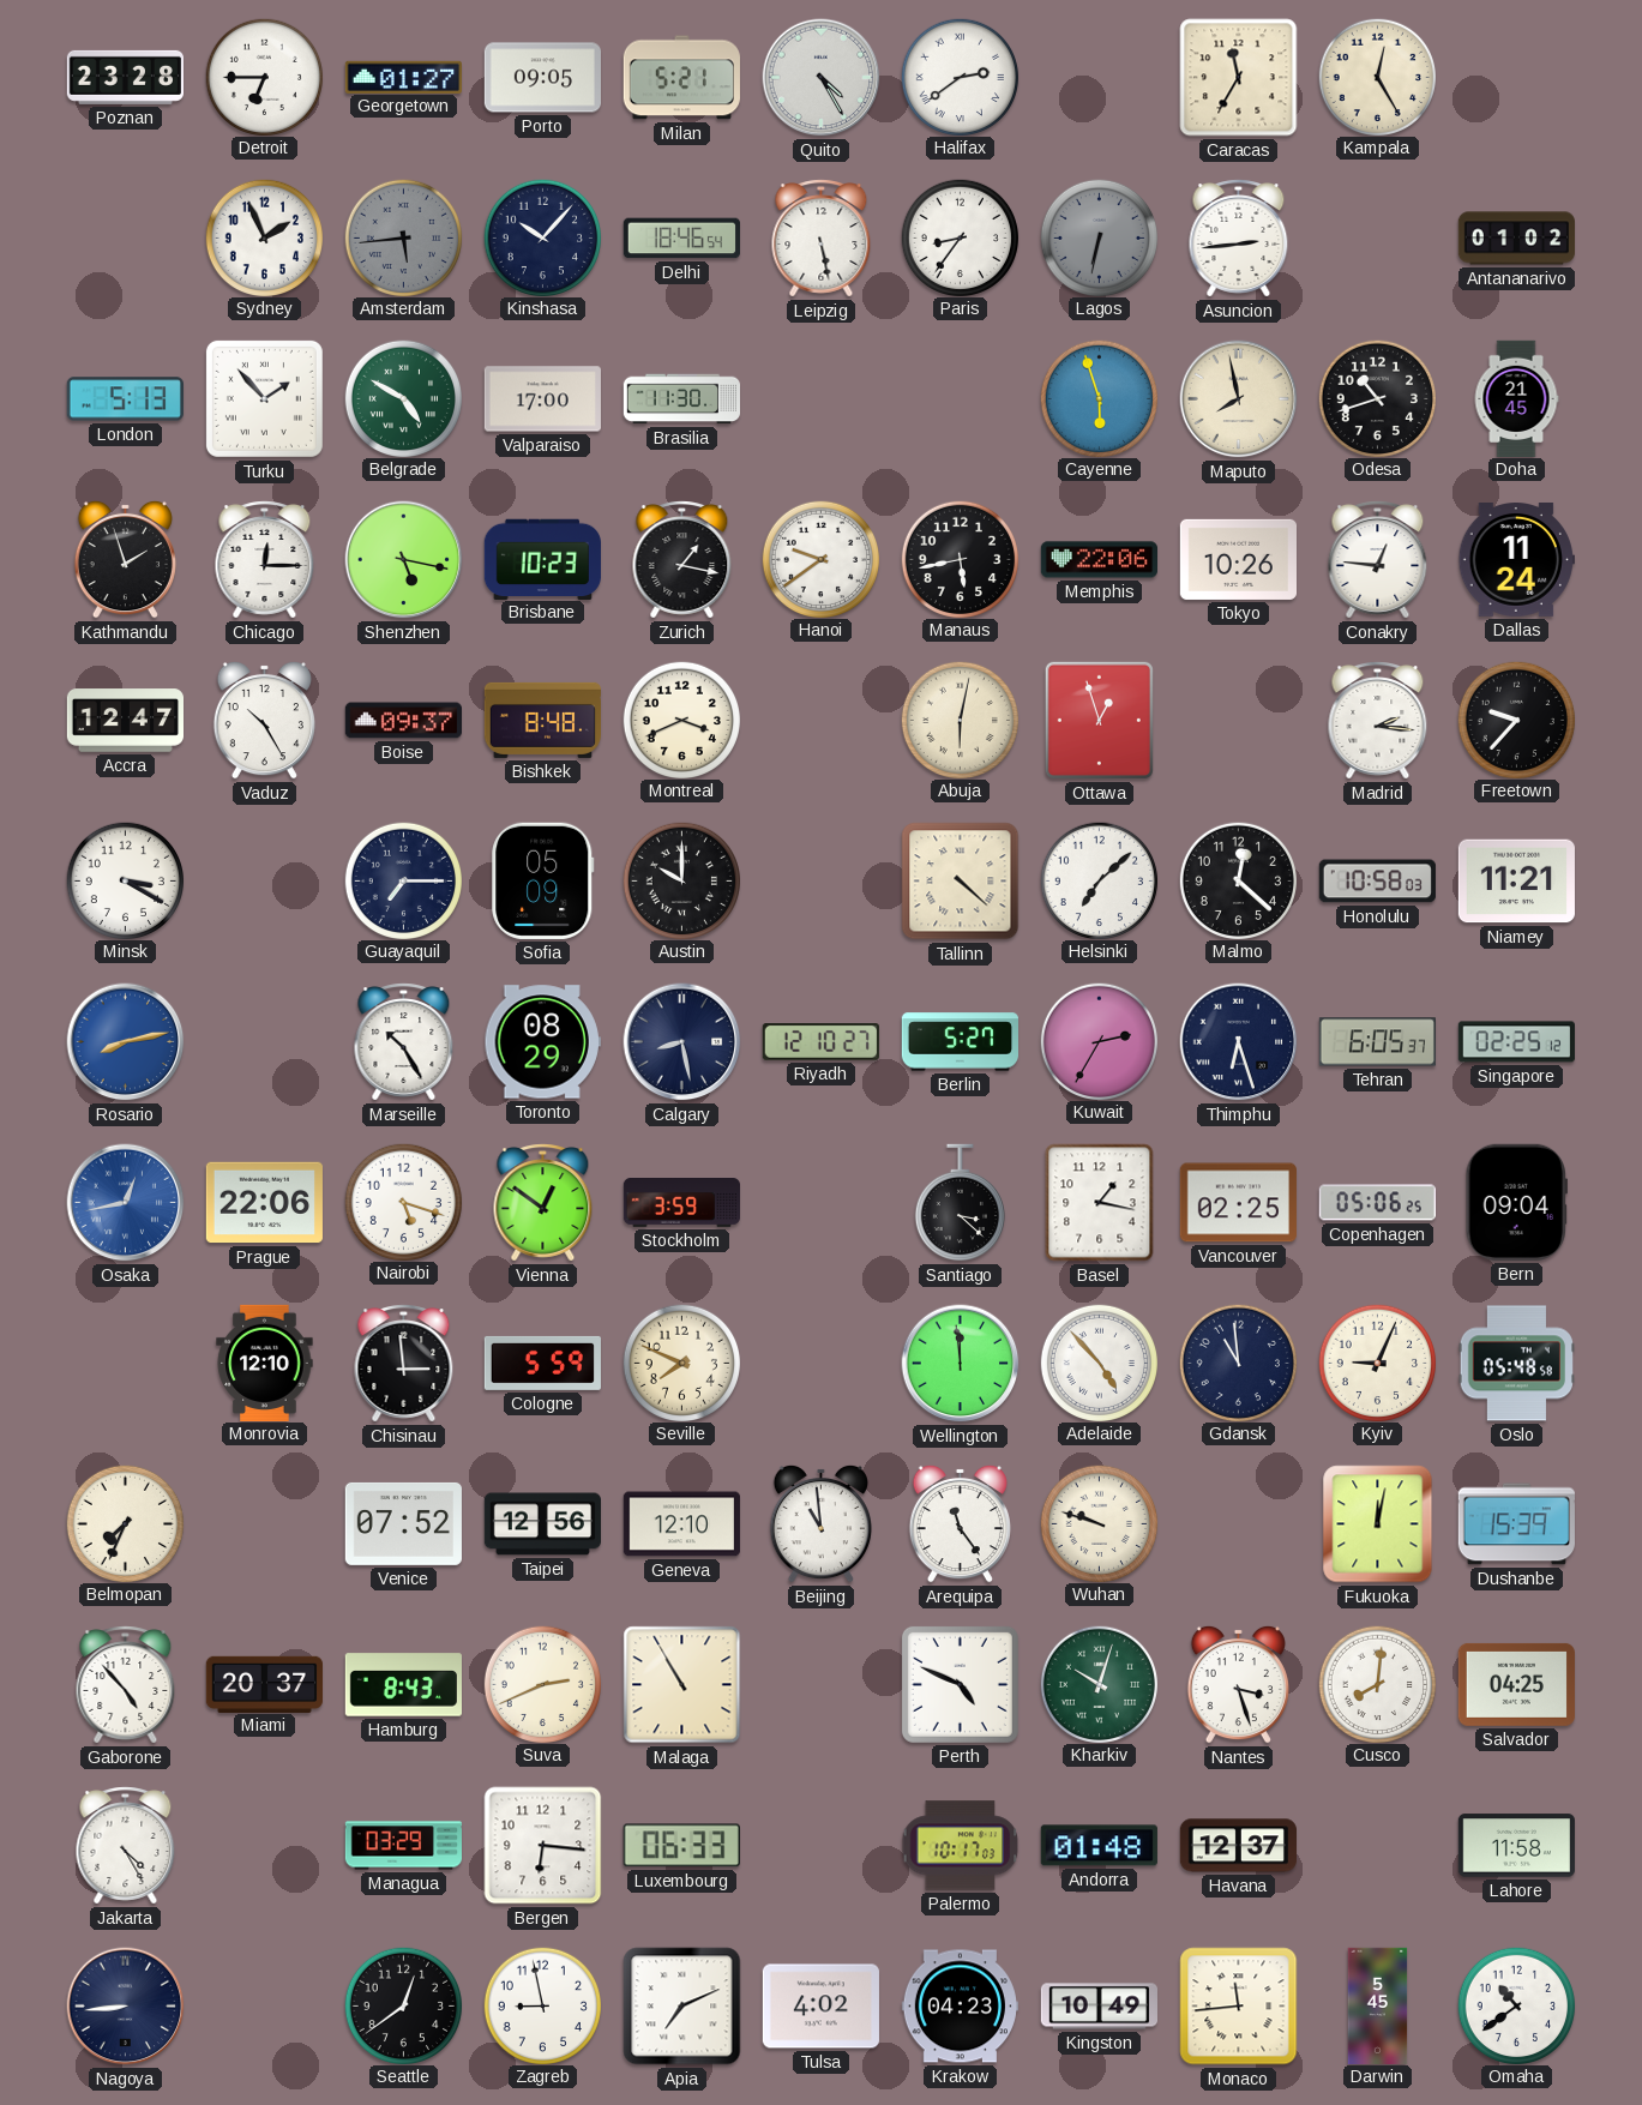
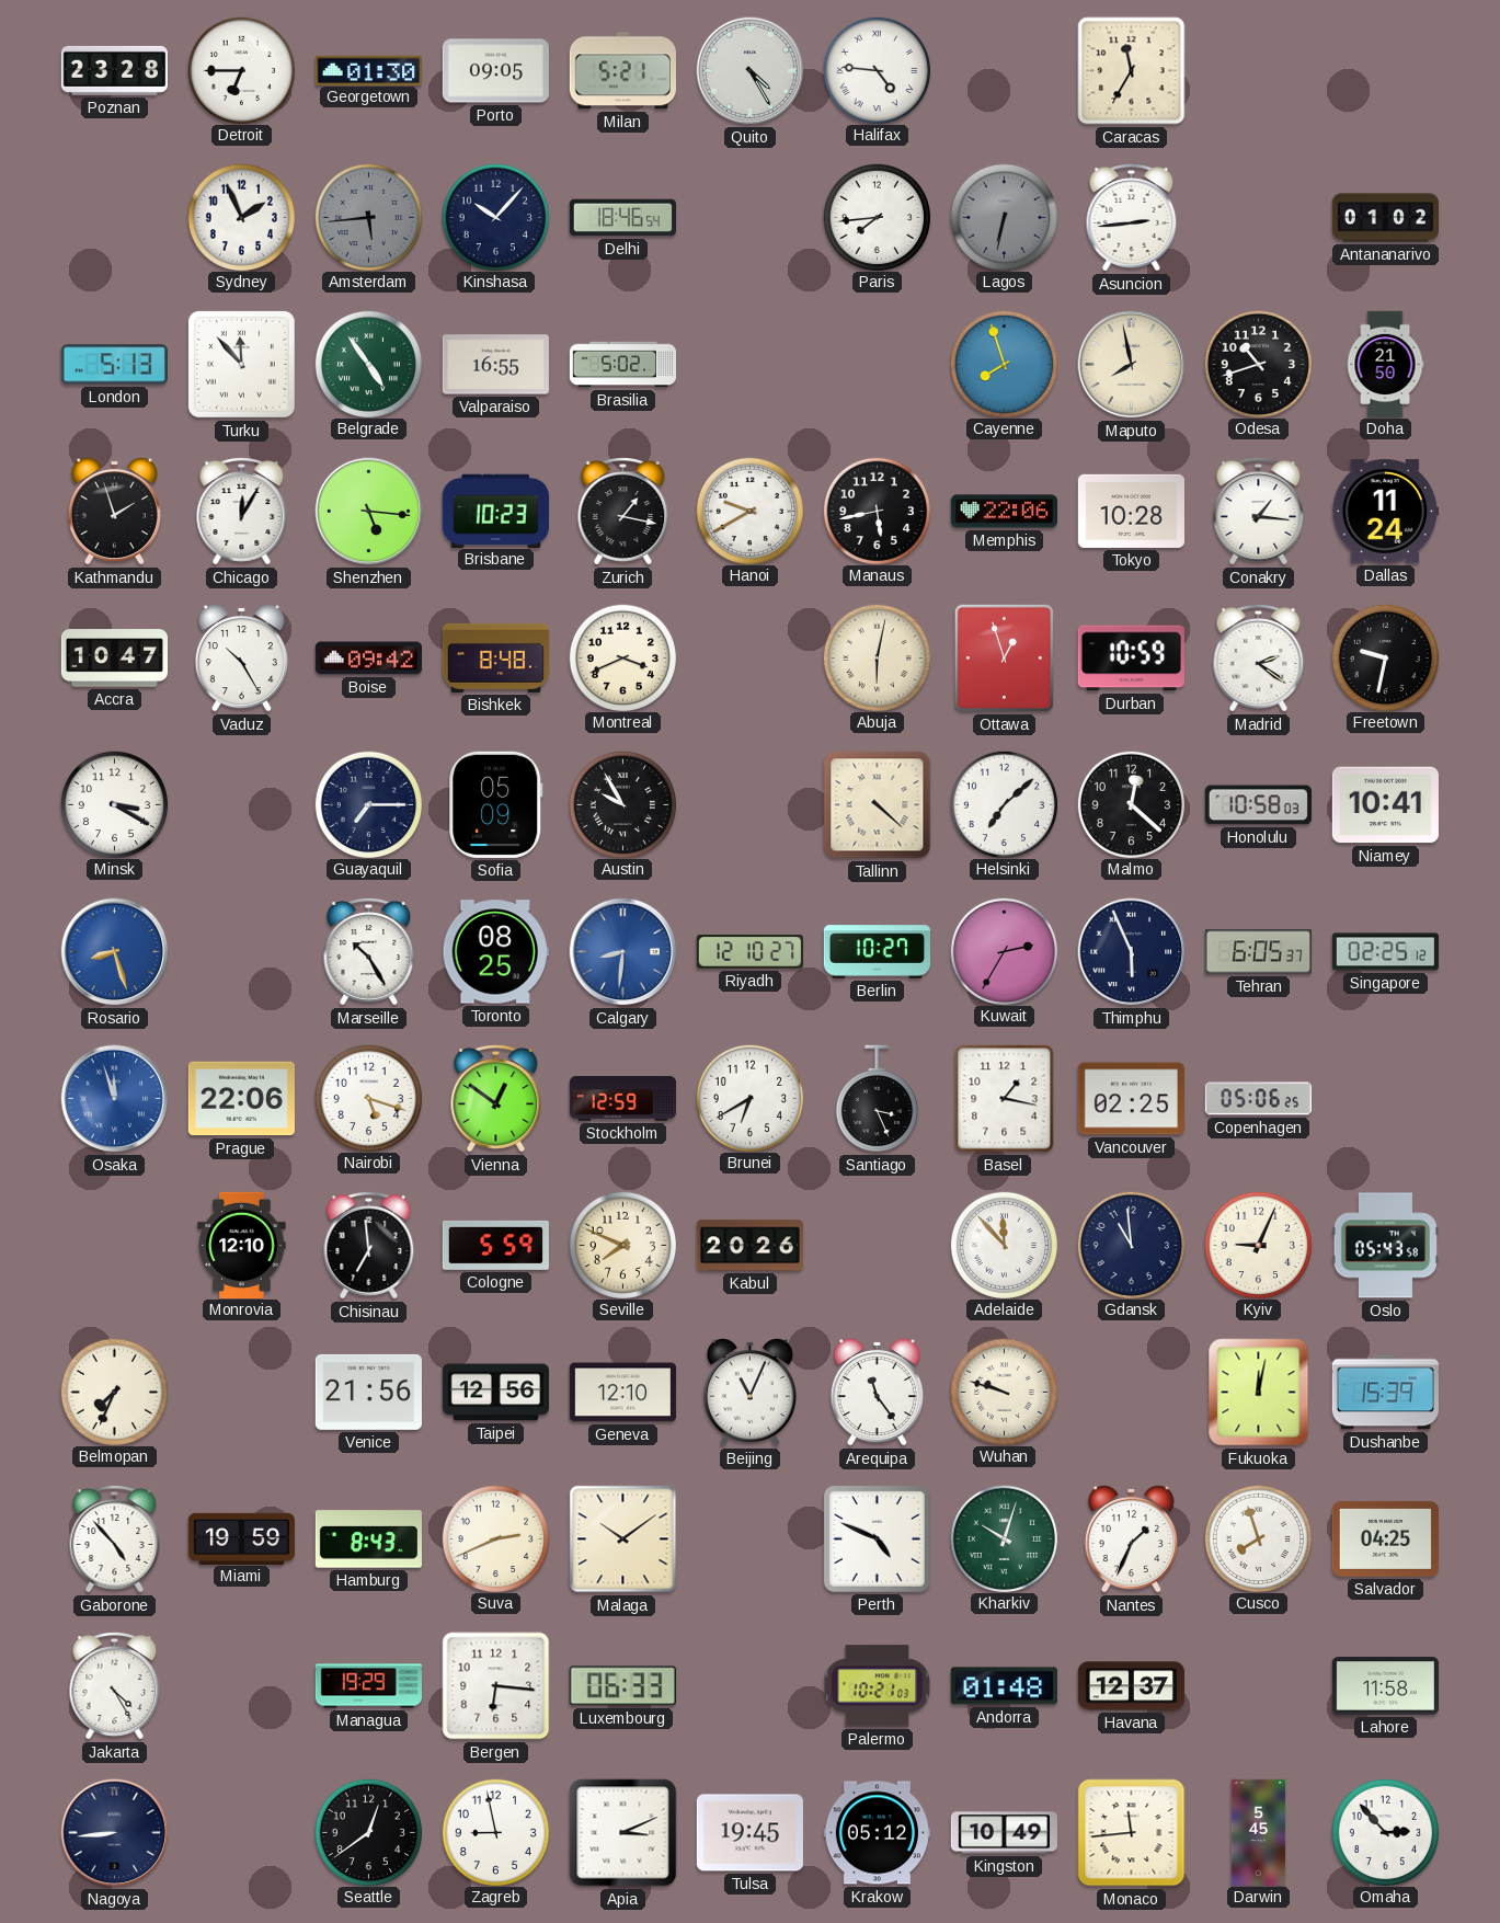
Georgetown: 01:27 -> 01:30
Halifax: 2:39 -> 4:46
Kampala: 12:25 -> none
Leipzig: 5:28 -> none
Paris: 8:36 -> 7:44
Turku: 1:53 -> 11:53
Belgrade: 4:50 -> 4:54
Valparaiso: 17:00 -> 16:55
Brasilia: 11:30 -> 5:02
Cayenne: 5:57 -> 7:57
Doha: 21:45 -> 21:50
Chicago: 12:15 -> 12:05
Shenzhen: 5:17 -> 5:16
Hanoi: 9:39 -> 9:40
Tokyo: 10:26 -> 10:28
Conakry: 12:46 -> 1:16
Accra: 12:47 -> 10:47
Boise: 09:37 -> 09:42
Durban: none -> 10:59
Madrid: 2:16 -> 2:21
Freetown: 9:37 -> 9:32
Austin: 10:00 -> 9:55
Niamey: 11:21 -> 10:41
Rosario: 8:13 -> 8:27
Toronto: 08:29 -> 08:25
Calgary: 8:28 -> 8:31
Calgary dial: navy -> blue
Berlin: 5:27 -> 10:27
Thimphu: 6:27 -> 5:56
Osaka: 12:43 -> 11:57
Stockholm: 3:59 -> 12:59
Brunei: none -> 6:40
Santiago: 3:22 -> 3:26
Bern: 09:04 -> none
Chisinau: 2:59 -> 6:59
Kabul: none -> 20:26
Wellington: 11:59 -> none
Adelaide: 4:53 -> 11:53
Oslo: 05:48 -> 05:43
Venice: 07:52 -> 21:56
Beijing: 10:59 -> 11:04
Miami: 20:37 -> 19:59
Malaga: 10:55 -> 10:09
Nantes: 3:27 -> 1:34
Cusco: 8:01 -> 7:57
Managua: 03:29 -> 19:29
Palermo: 10:17 -> 10:21
Apia: 7:11 -> 3:11
Tulsa: 4:02 -> 19:45
Krakow: 04:23 -> 05:12
Omaha: 10:39 -> 2:53
